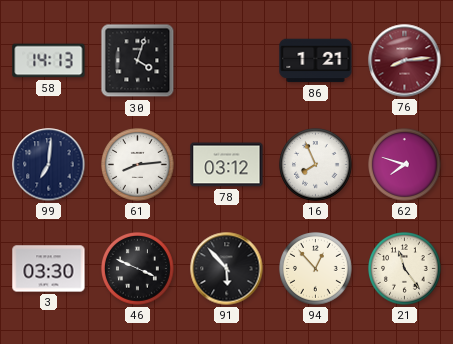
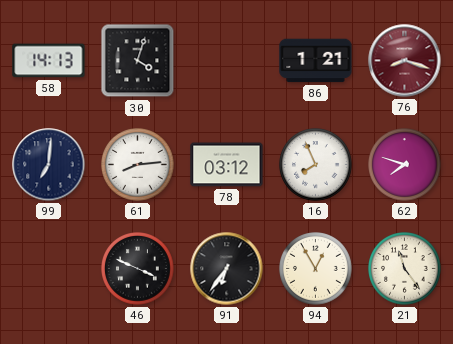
76: 8:14 -> 8:18
3: 03:30 -> none
91: 5:53 -> 6:36
94: 12:53 -> 12:55
